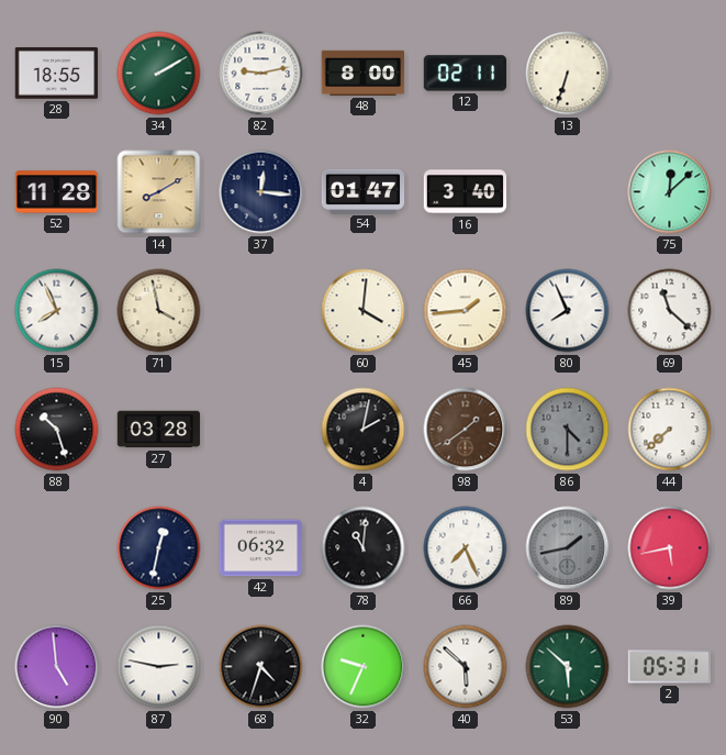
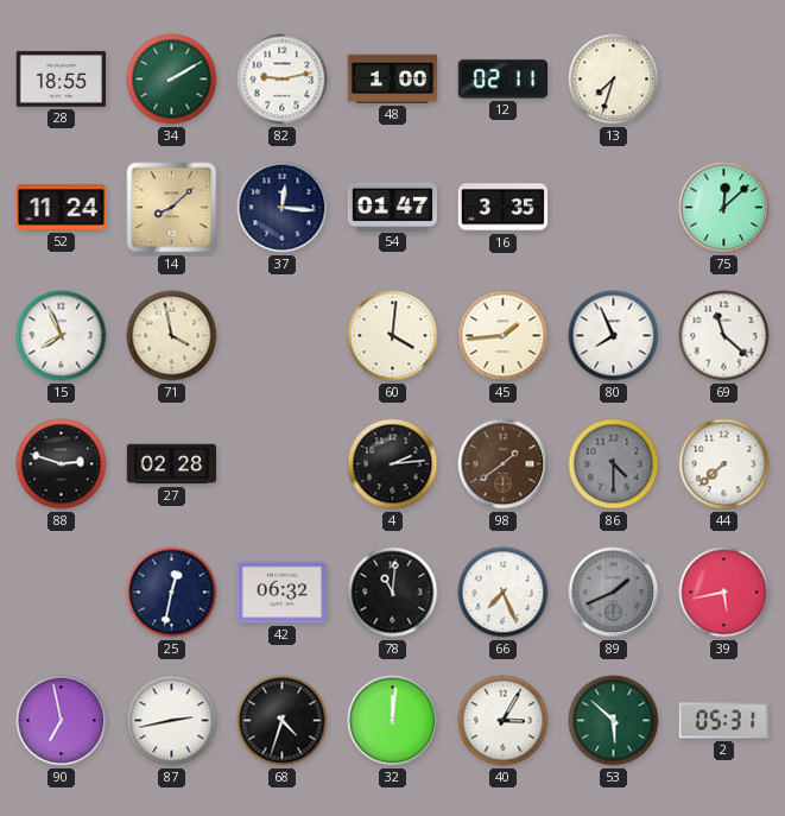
48: 8:00 -> 1:00
13: 6:33 -> 7:33
52: 11:28 -> 11:24
14: 8:10 -> 8:08
16: 3:40 -> 3:35
88: 10:27 -> 2:48
27: 03:28 -> 02:28
4: 2:02 -> 2:14
89: 1:43 -> 1:41
90: 4:59 -> 6:58
87: 2:47 -> 2:43
32: 9:34 -> 12:01
40: 5:52 -> 3:05
